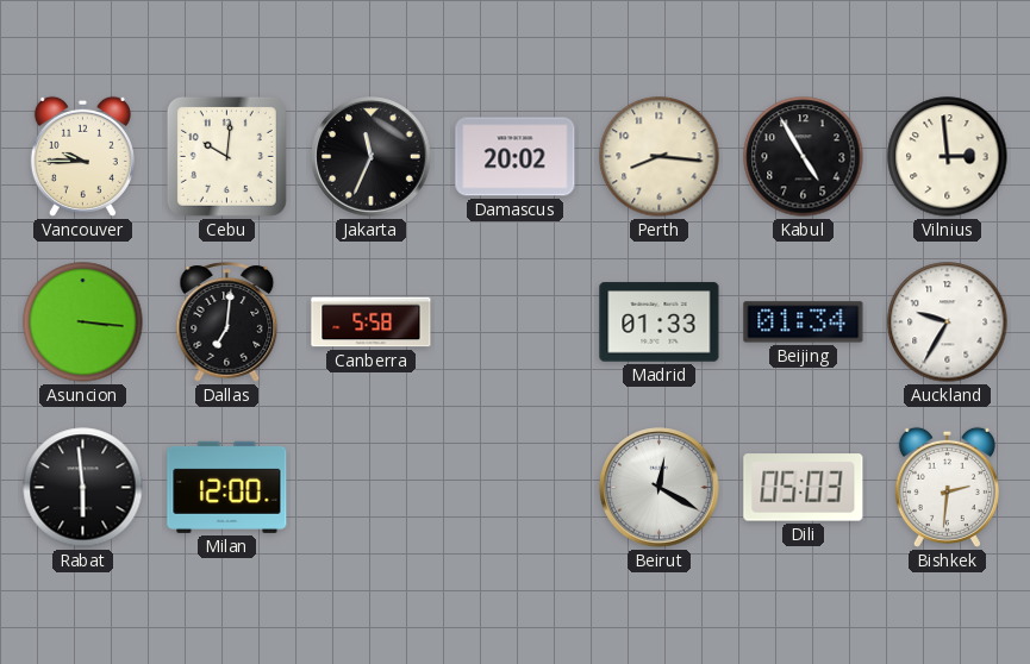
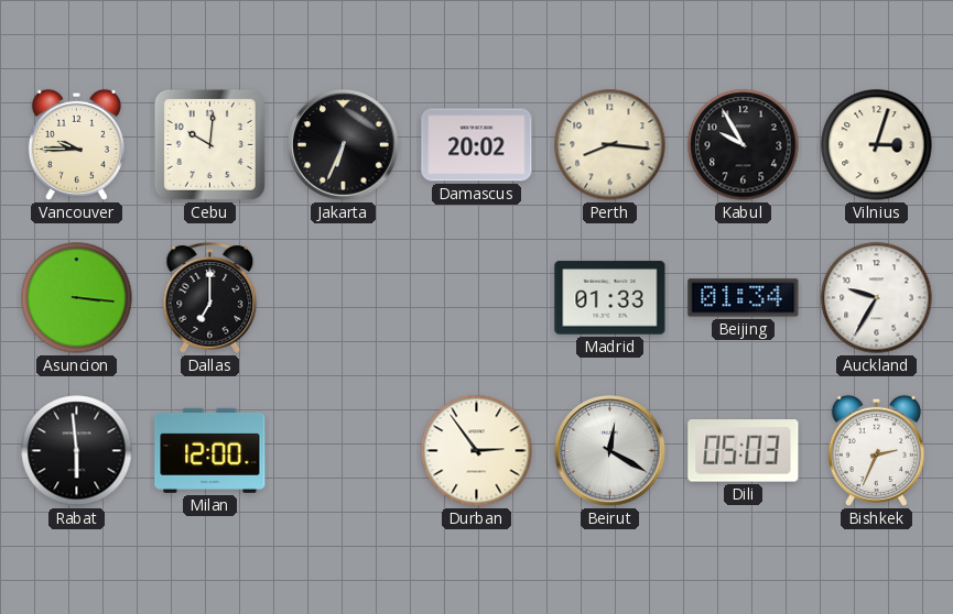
Jakarta: 11:34 -> 6:34
Kabul: 4:55 -> 9:55
Vilnius: 2:59 -> 3:03
Dallas: 7:01 -> 7:00
Canberra: 5:58 -> none
Durban: none -> 2:54
Bishkek: 2:31 -> 2:34
